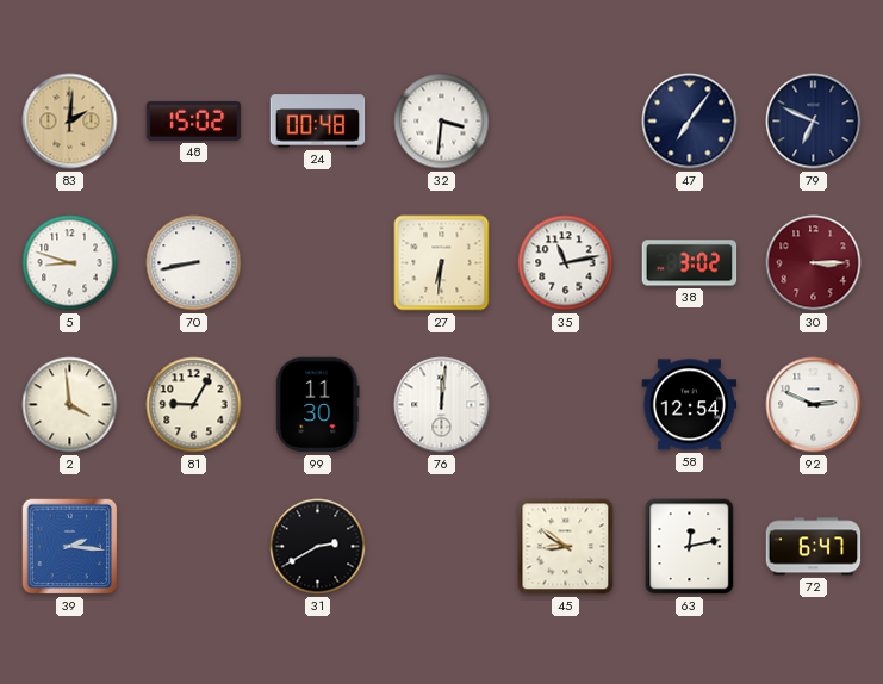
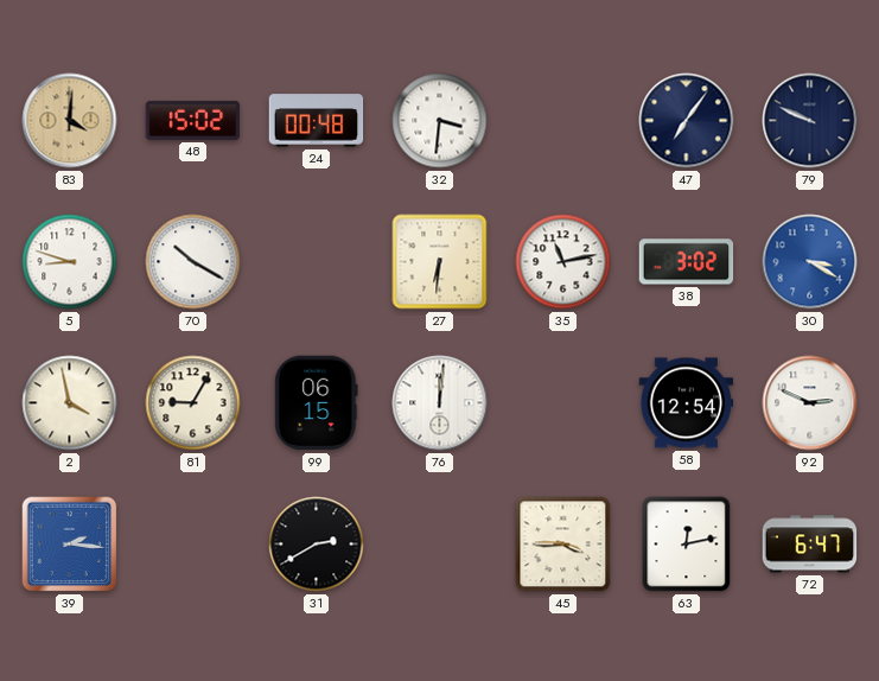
83: 2:01 -> 4:01
79: 6:49 -> 9:49
70: 8:43 -> 10:20
30: 3:15 -> 3:20
30 dial: burgundy -> blue
2: 3:59 -> 3:58
99: 11:30 -> 06:15
45: 8:51 -> 3:45
